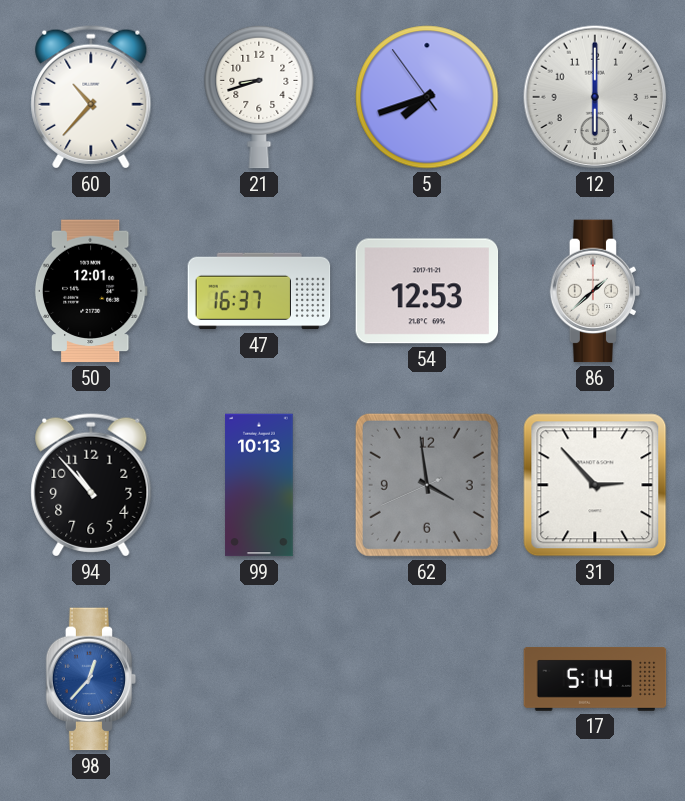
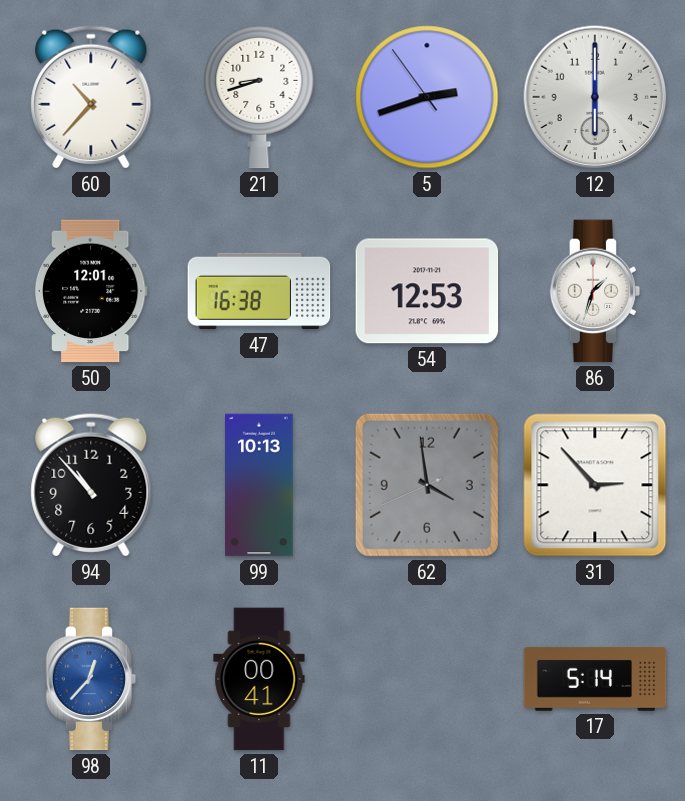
5: 7:41 -> 2:41
47: 16:37 -> 16:38
86: 1:38 -> 1:33
11: none -> 00:41
